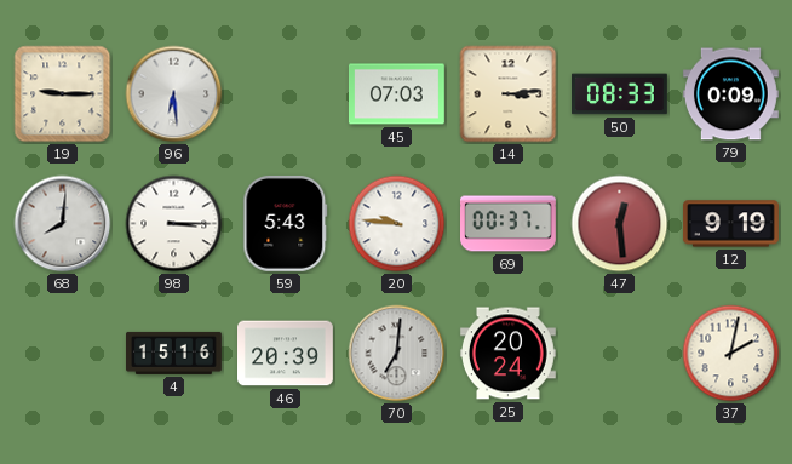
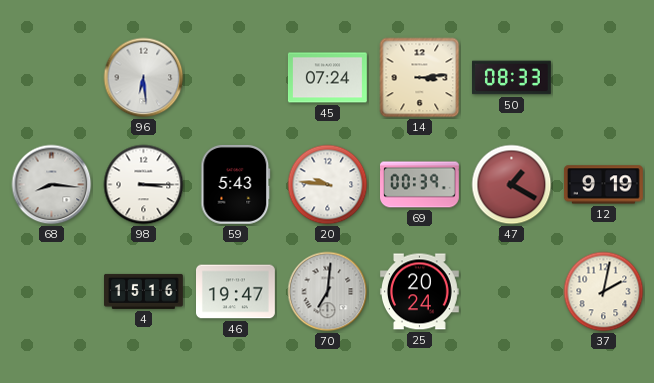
19: 9:15 -> none
45: 07:03 -> 07:24
79: 0:09 -> none
68: 8:01 -> 8:16
69: 00:37 -> 00:39
47: 12:29 -> 1:20
46: 20:39 -> 19:47
